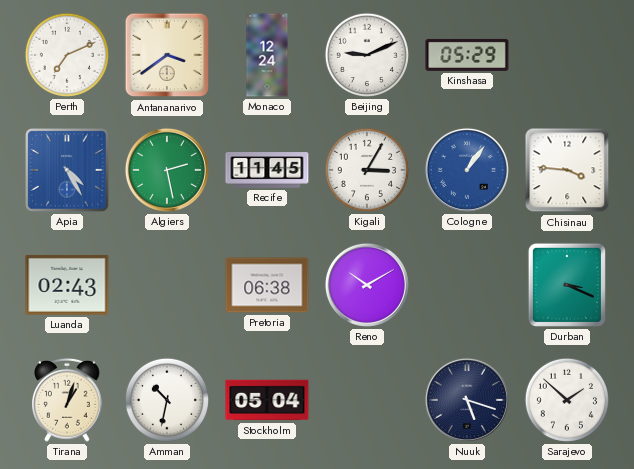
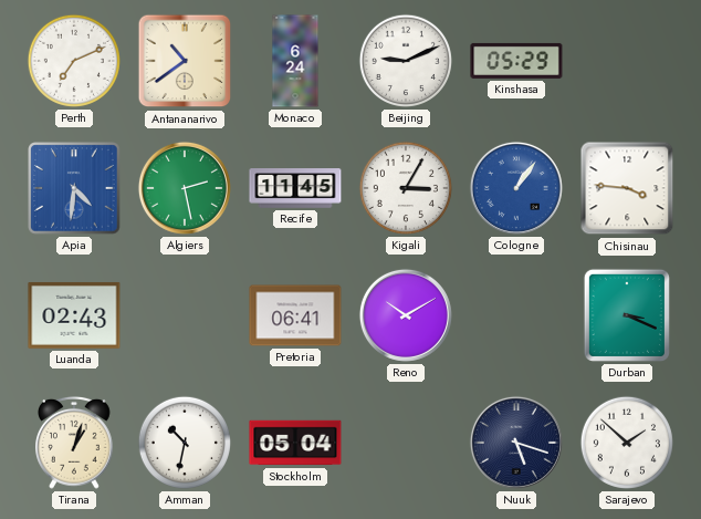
Antananarivo: 3:39 -> 10:39
Monaco: 12:24 -> 6:24
Apia: 4:25 -> 4:31
Pretoria: 06:38 -> 06:41
